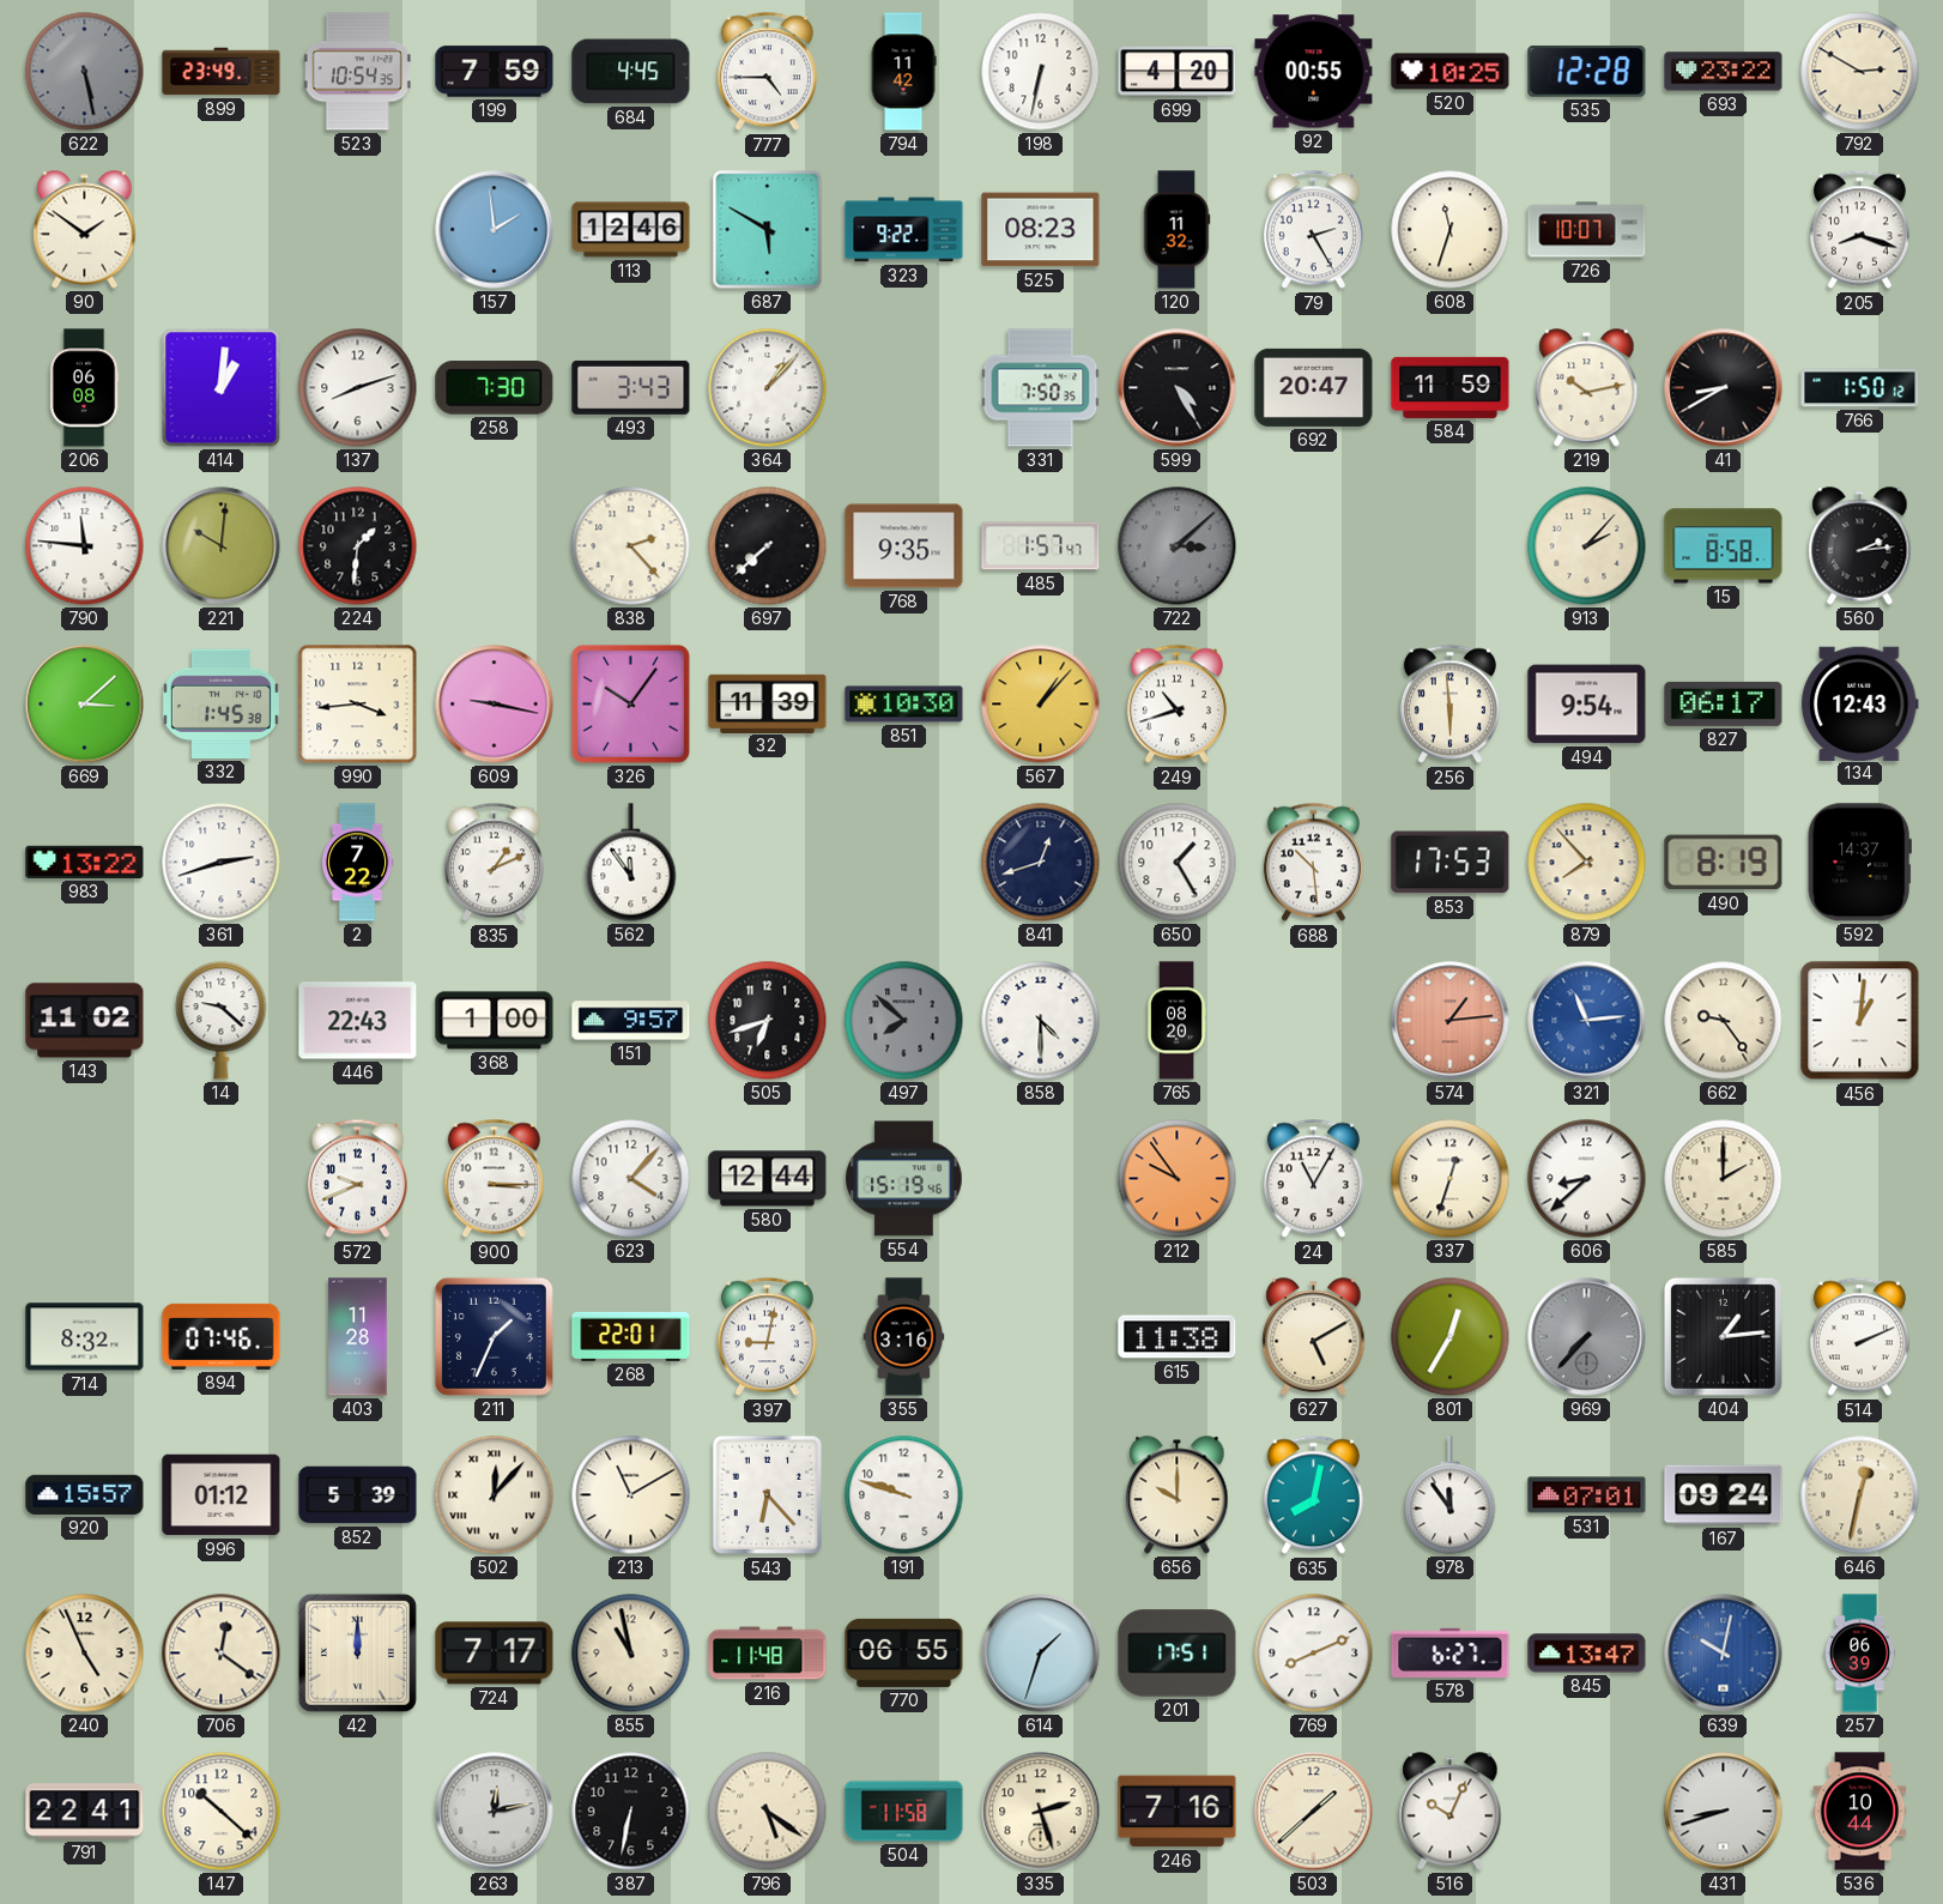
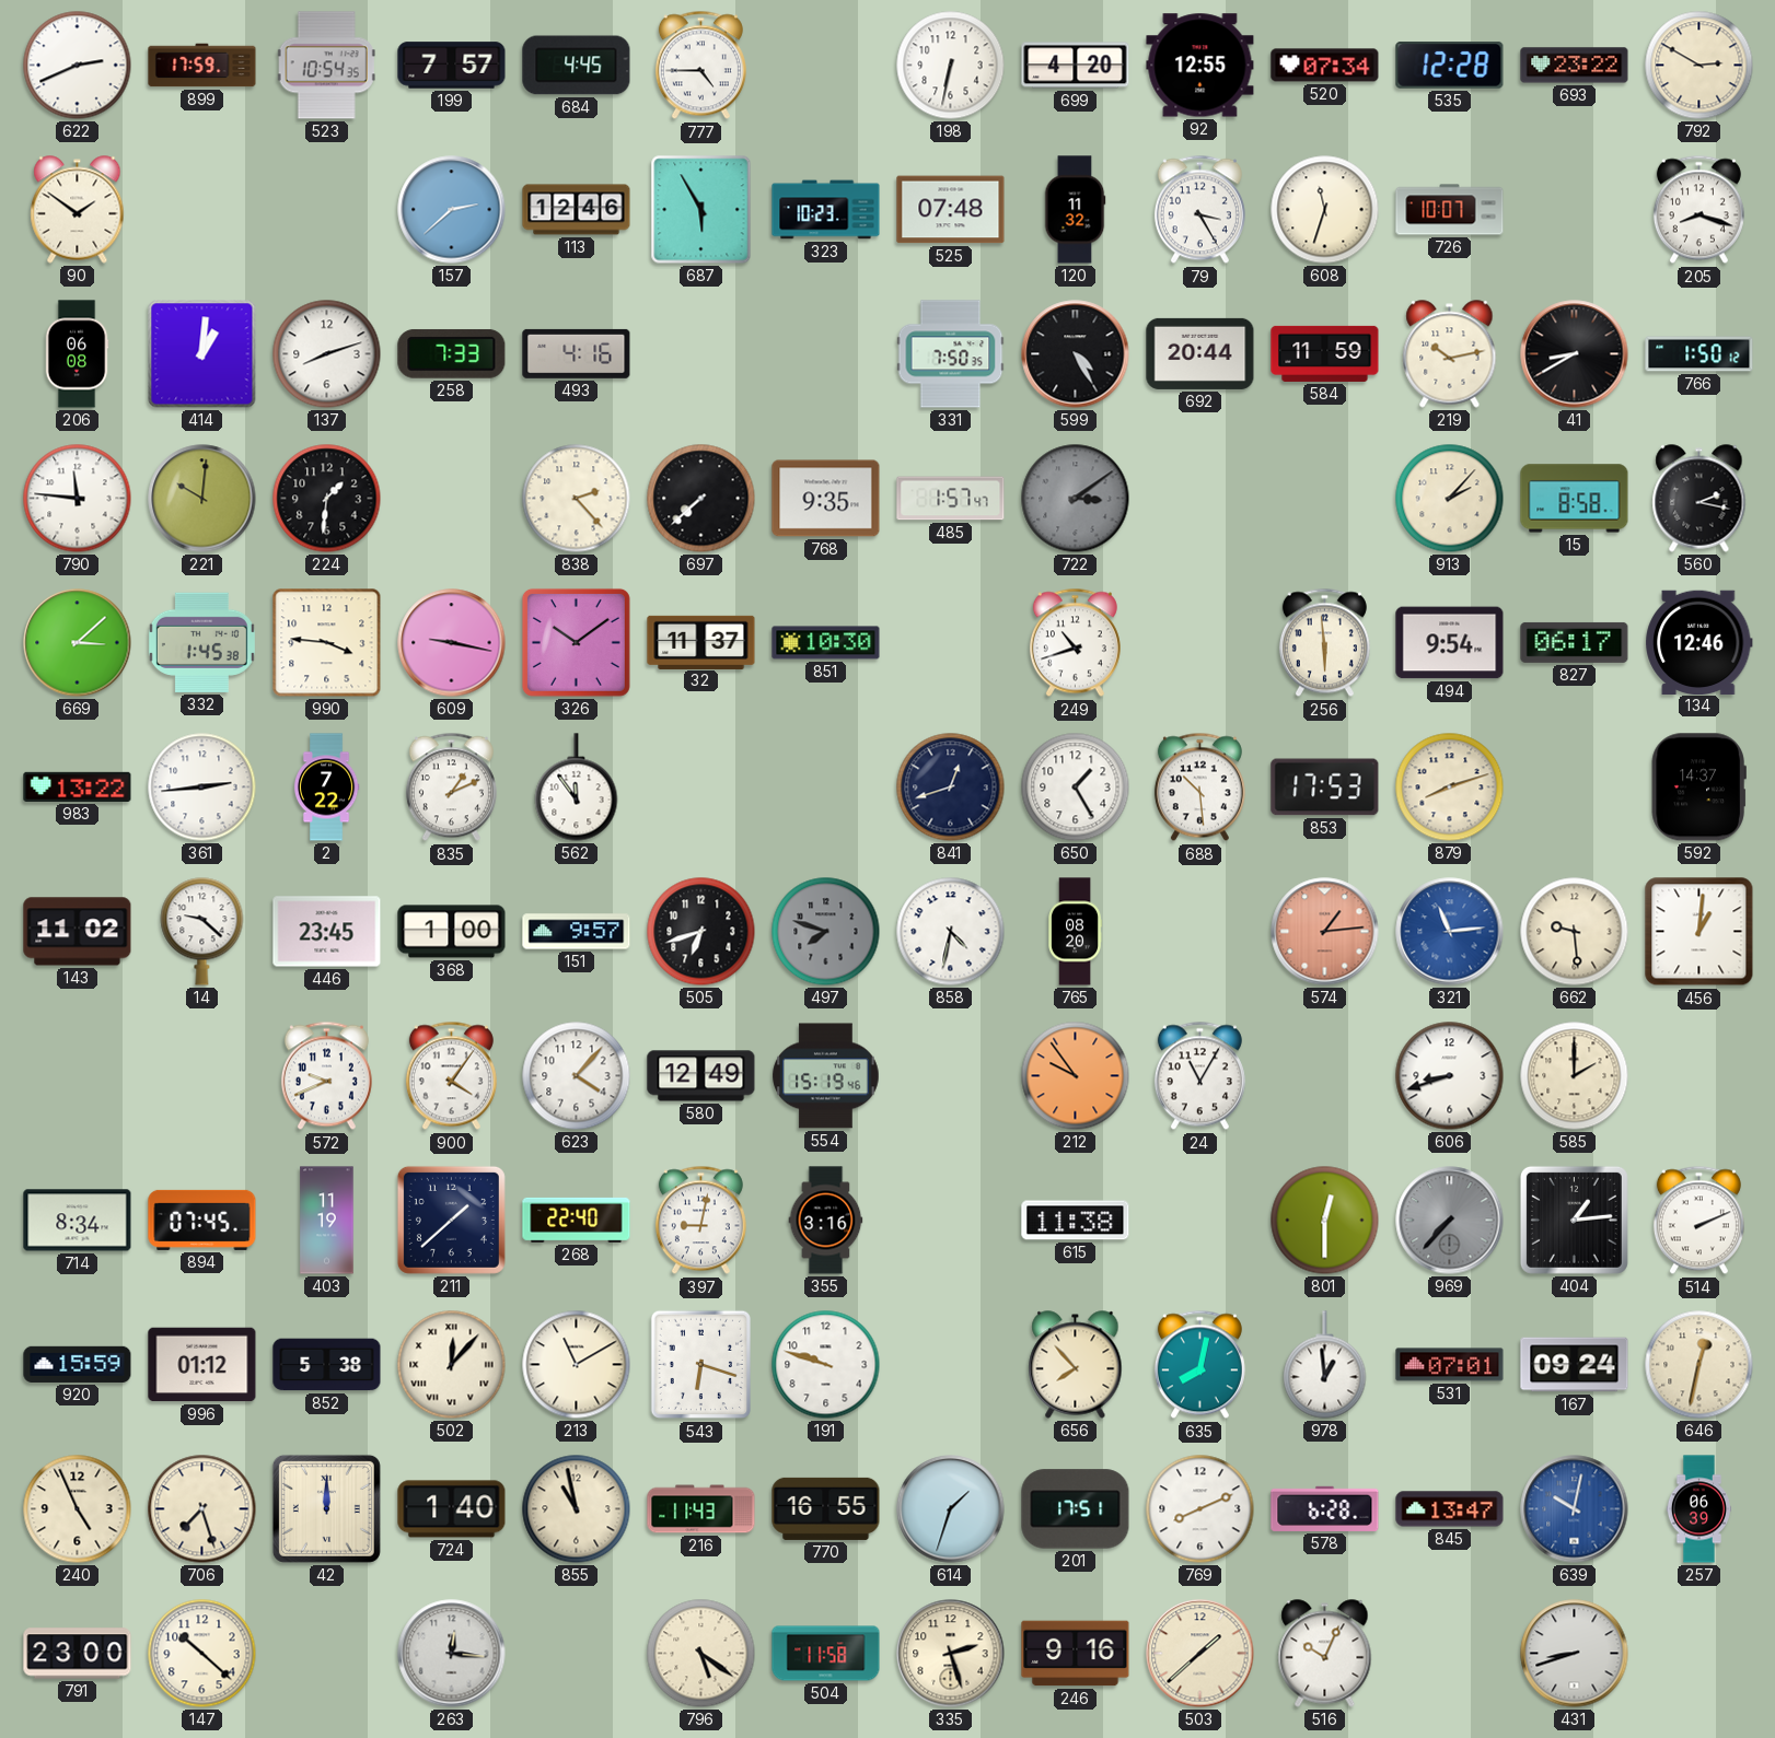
622: 5:28 -> 2:41
622 dial: grey -> white
899: 23:49 -> 17:59
199: 7:59 -> 7:57
794: 11:42 -> none
92: 00:55 -> 12:55
520: 10:25 -> 07:34
157: 1:59 -> 2:38
687: 5:50 -> 5:55
323: 9:22 -> 10:23
525: 08:23 -> 07:48
79: 2:25 -> 3:25
258: 7:30 -> 7:33
493: 3:43 -> 4:16
364: 1:07 -> none
692: 20:47 -> 20:44
722: 3:08 -> 3:09
560: 2:14 -> 2:17
990: 3:44 -> 3:46
326: 10:06 -> 10:09
32: 11:39 -> 11:37
567: 1:07 -> none
134: 12:43 -> 12:46
361: 2:42 -> 2:44
879: 7:53 -> 8:12
490: 8:19 -> none
446: 22:43 -> 23:45
497: 7:52 -> 7:48
858: 4:30 -> 4:32
662: 9:24 -> 9:29
900: 3:15 -> 4:06
580: 12:44 -> 12:49
337: 12:33 -> none
606: 8:38 -> 8:42
714: 8:32 -> 8:34
894: 07:46 -> 07:45
403: 11:28 -> 11:19
211: 1:34 -> 1:38
268: 22:01 -> 22:40
627: 5:10 -> none
801: 12:35 -> 12:30
920: 15:57 -> 15:59
852: 5:39 -> 5:38
543: 6:23 -> 6:18
656: 10:00 -> 7:53
978: 11:54 -> 12:59
706: 12:21 -> 7:27
724: 7:17 -> 1:40
216: 11:48 -> 11:43
770: 06:55 -> 16:55
578: 6:27 -> 6:28
791: 22:41 -> 23:00
263: 12:13 -> 12:16
387: 6:32 -> none
246: 7:16 -> 9:16
536: 10:44 -> none
